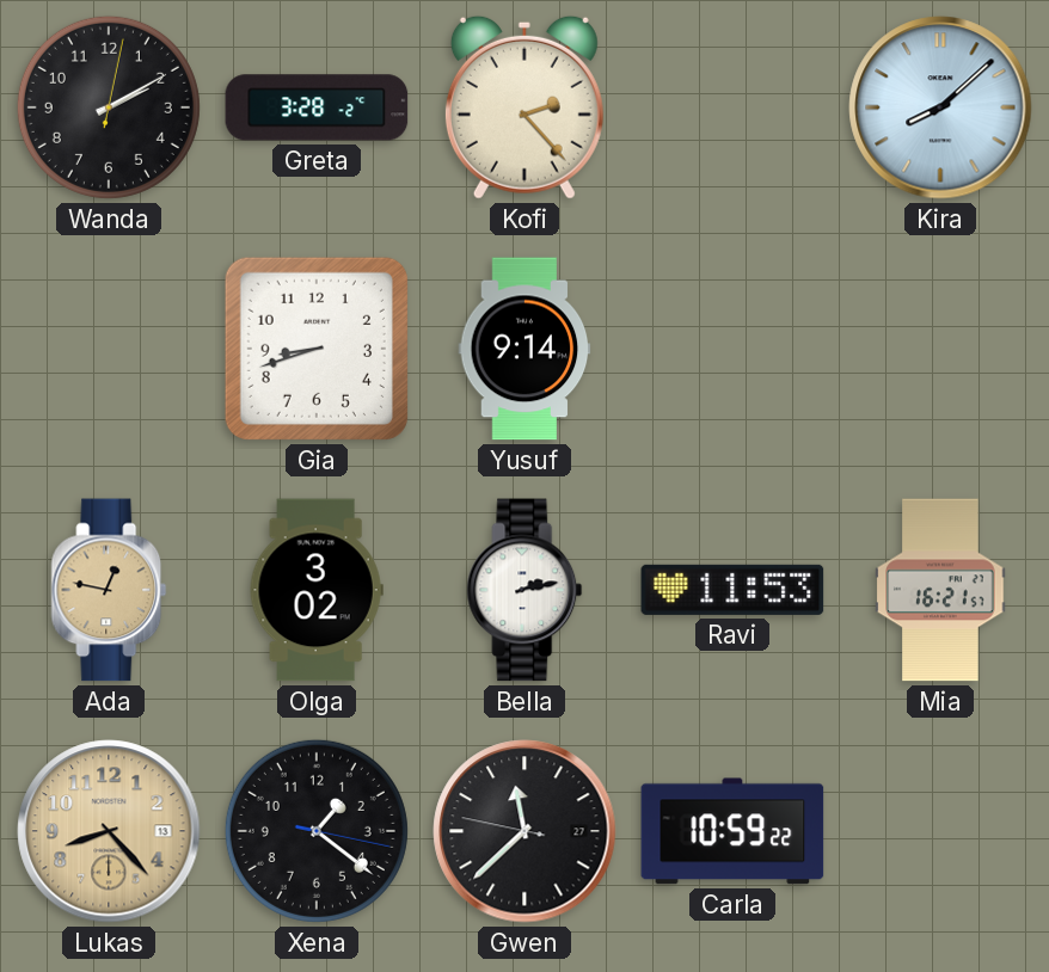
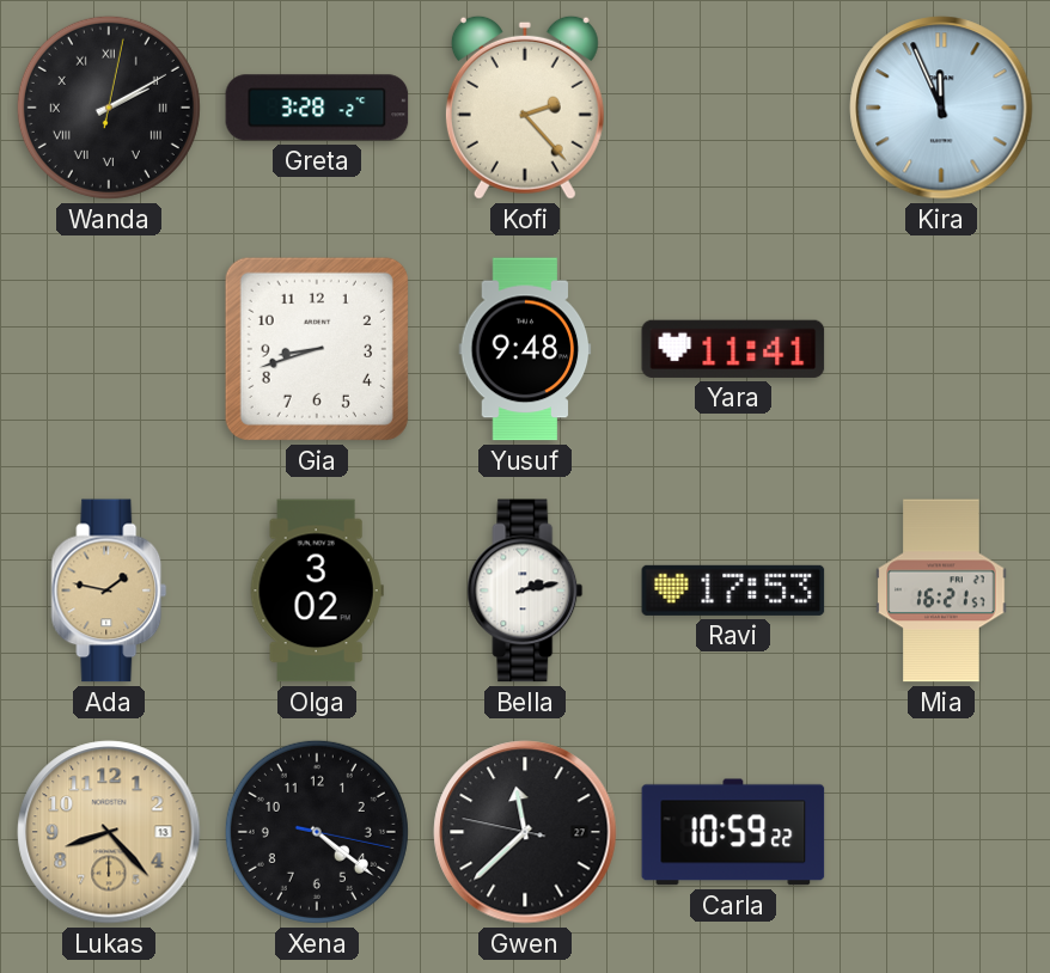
Wanda numerals: Arabic -> Roman
Kira: 8:08 -> 11:56
Yusuf: 9:14 -> 9:48
Yara: none -> 11:41
Ada: 12:47 -> 1:47
Ravi: 11:53 -> 17:53
Xena: 1:21 -> 4:21
